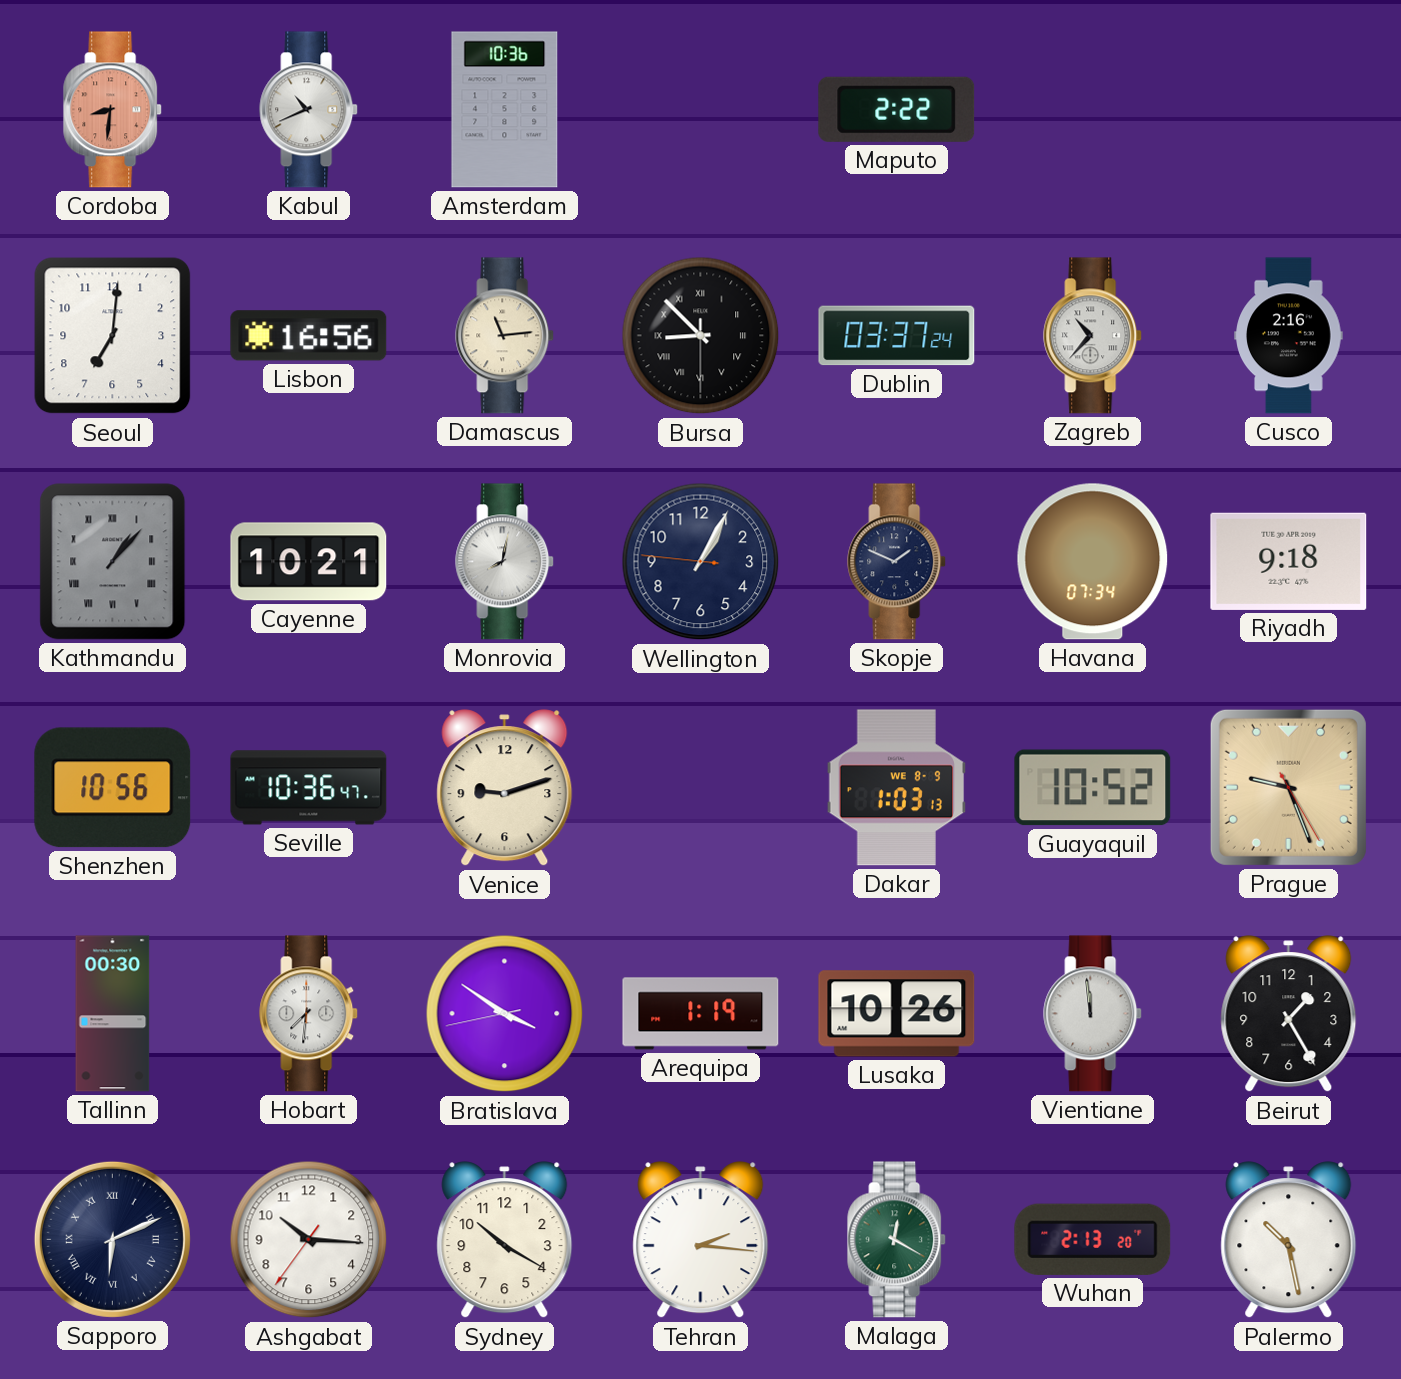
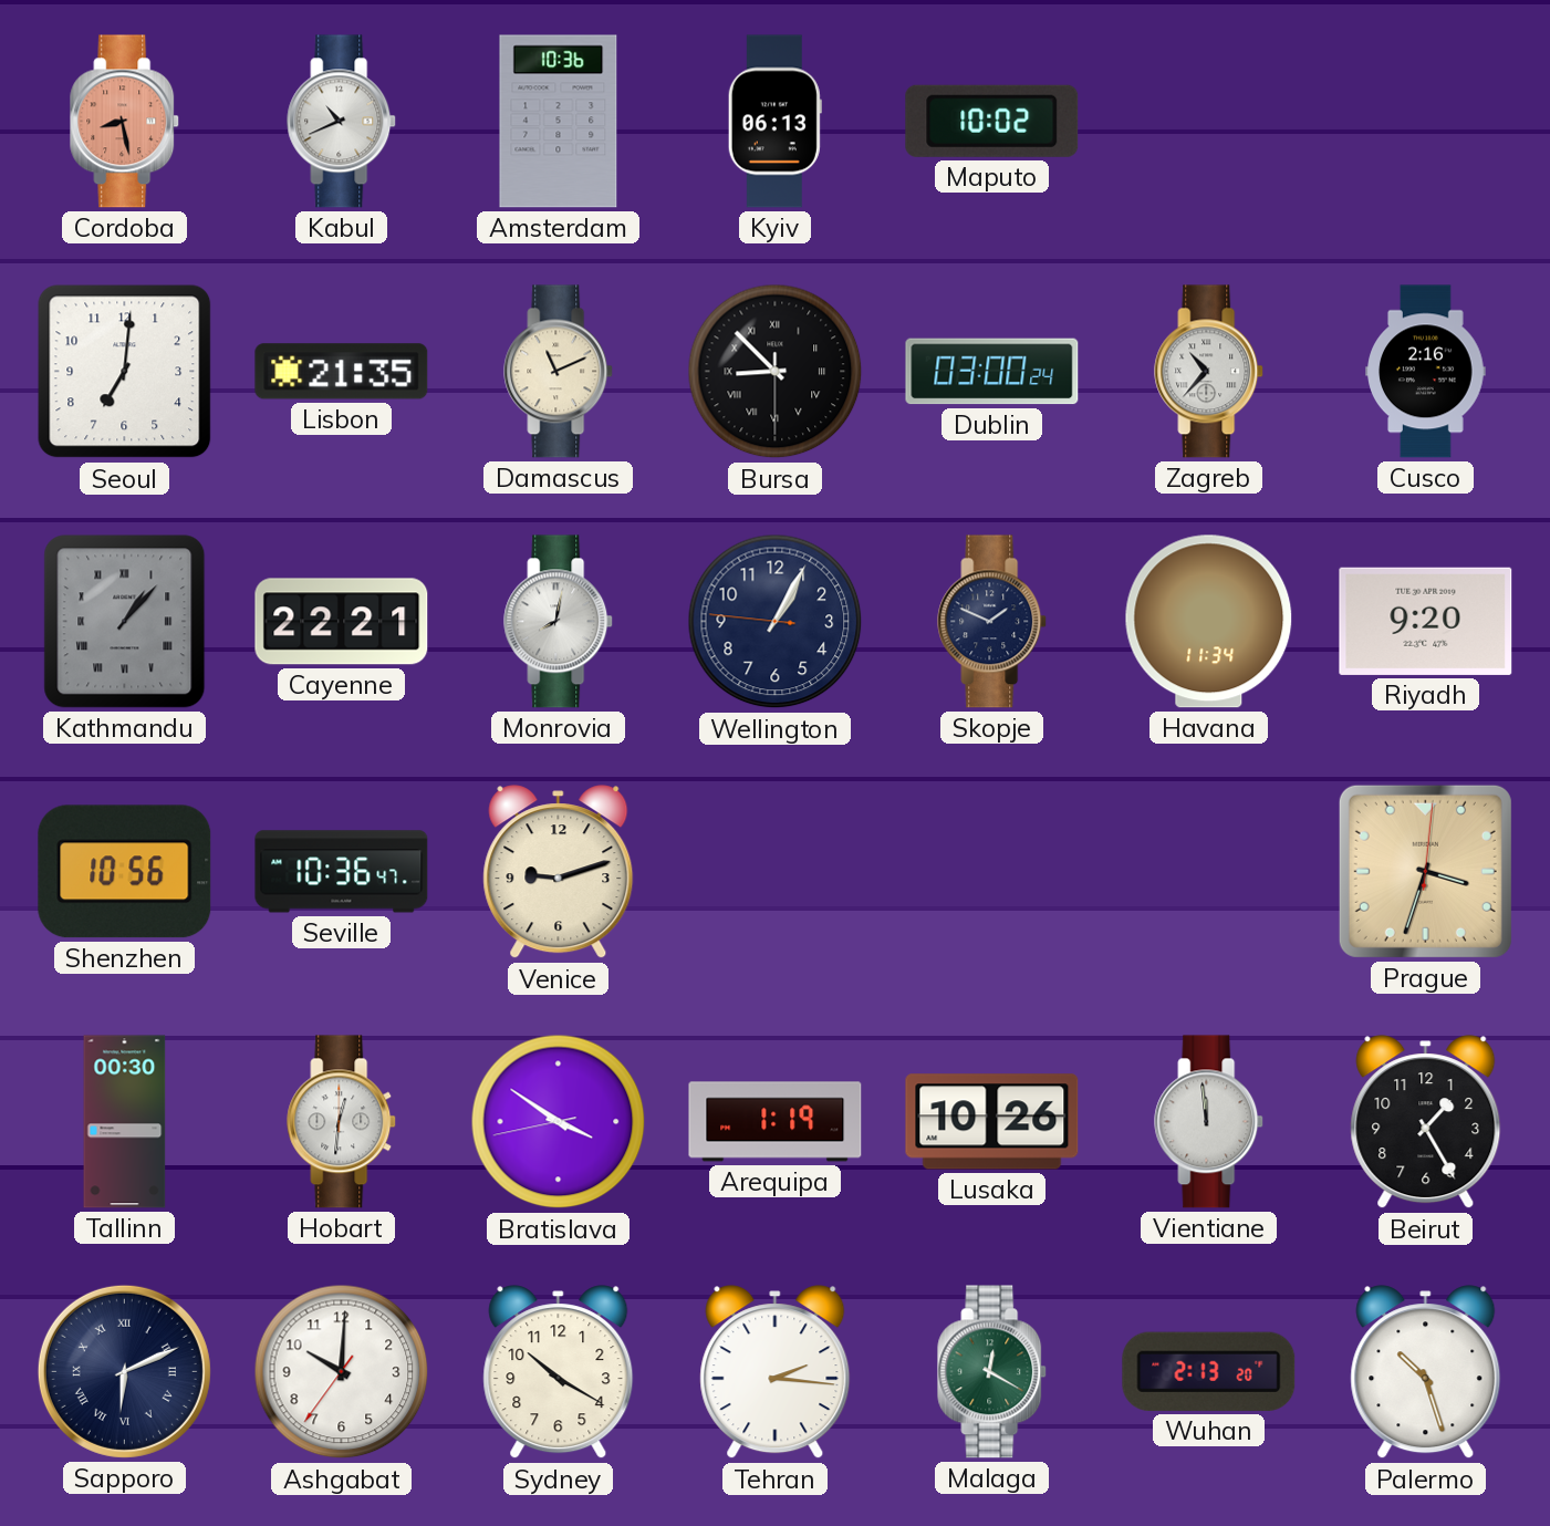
Cordoba: 8:31 -> 8:28
Kyiv: none -> 06:13
Maputo: 2:22 -> 10:02
Lisbon: 16:56 -> 21:35
Damascus: 11:14 -> 11:11
Dublin: 03:37 -> 03:00
Cayenne: 10:21 -> 22:21
Havana: 07:34 -> 11:34
Riyadh: 9:18 -> 9:20
Dakar: 1:03 -> none
Guayaquil: 10:52 -> none
Prague: 9:26 -> 3:33
Hobart: 7:31 -> 12:31
Ashgabat: 10:15 -> 10:00
Palermo: 10:28 -> 10:27
